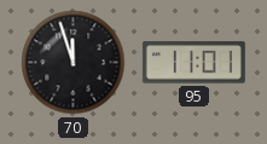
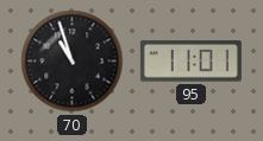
70: 11:57 -> 10:57
